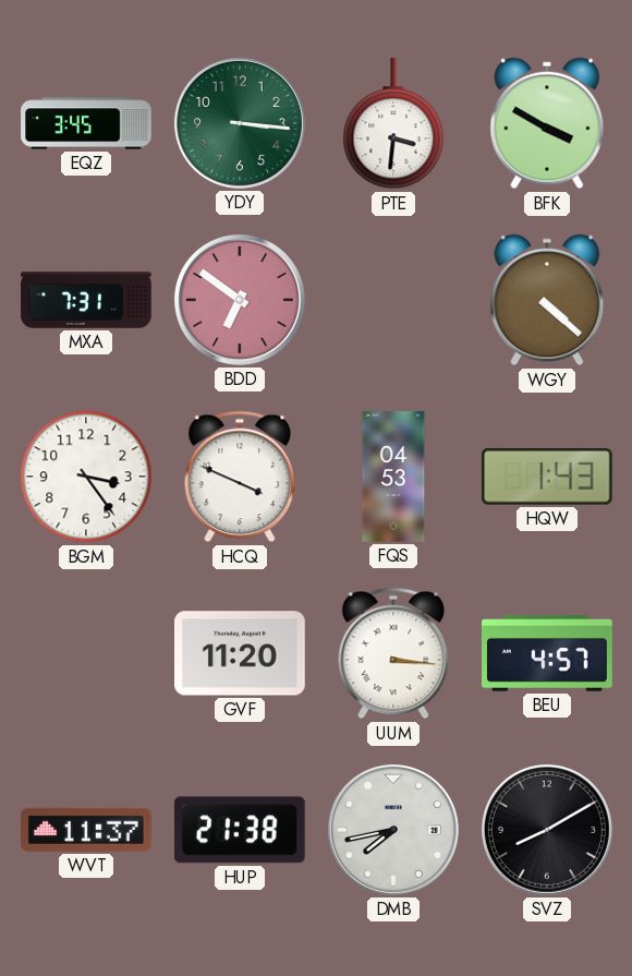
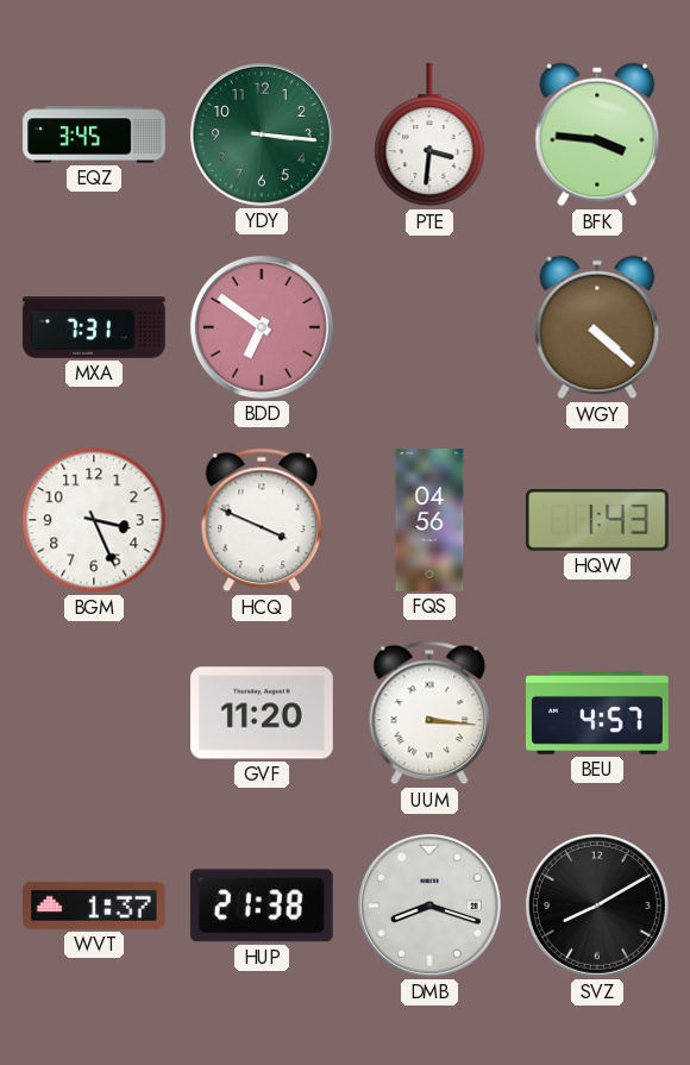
BFK: 3:50 -> 3:46
BGM: 3:24 -> 3:26
FQS: 04:53 -> 04:56
WVT: 11:37 -> 1:37
DMB: 7:43 -> 8:18
